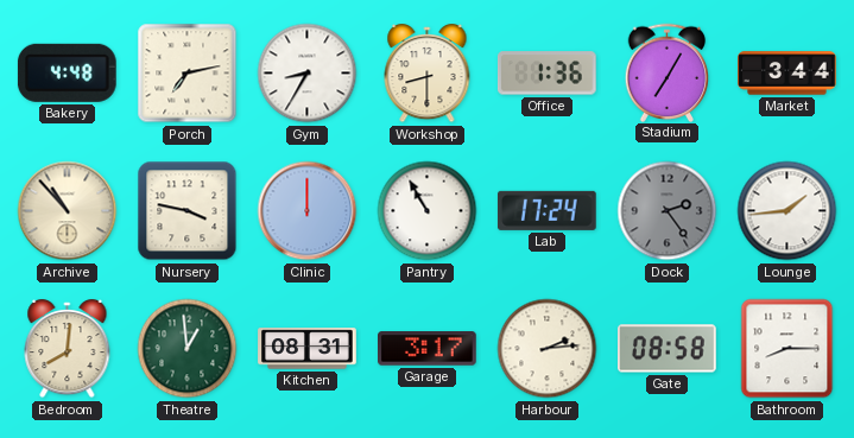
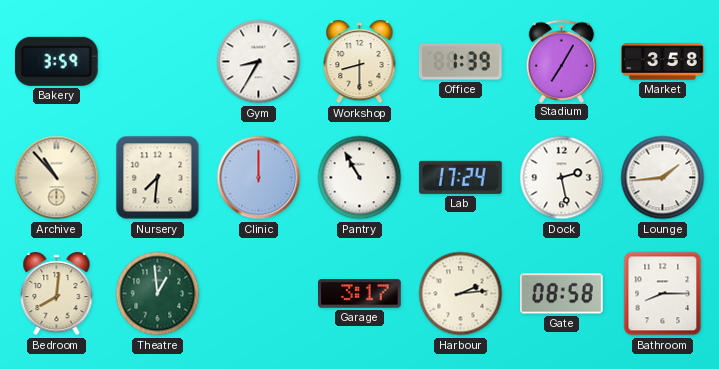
Bakery: 4:48 -> 3:59
Porch: 7:13 -> none
Office: 1:36 -> 1:39
Market: 3:44 -> 3:58
Nursery: 3:47 -> 7:31
Dock: 2:24 -> 2:28
Dock dial: grey -> white
Kitchen: 08:31 -> none
